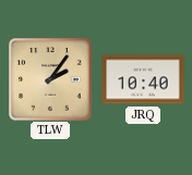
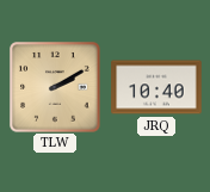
TLW: 2:06 -> 2:10
